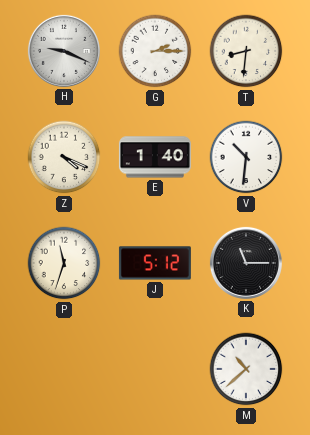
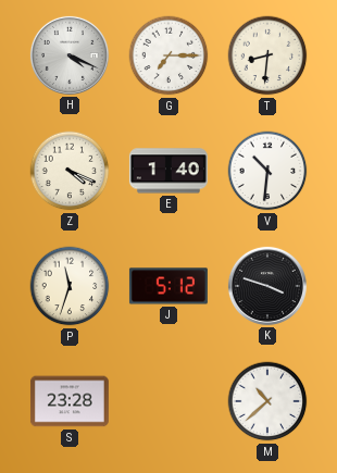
H: 9:19 -> 4:19
G: 2:15 -> 7:15
K: 11:15 -> 3:48
S: none -> 23:28
